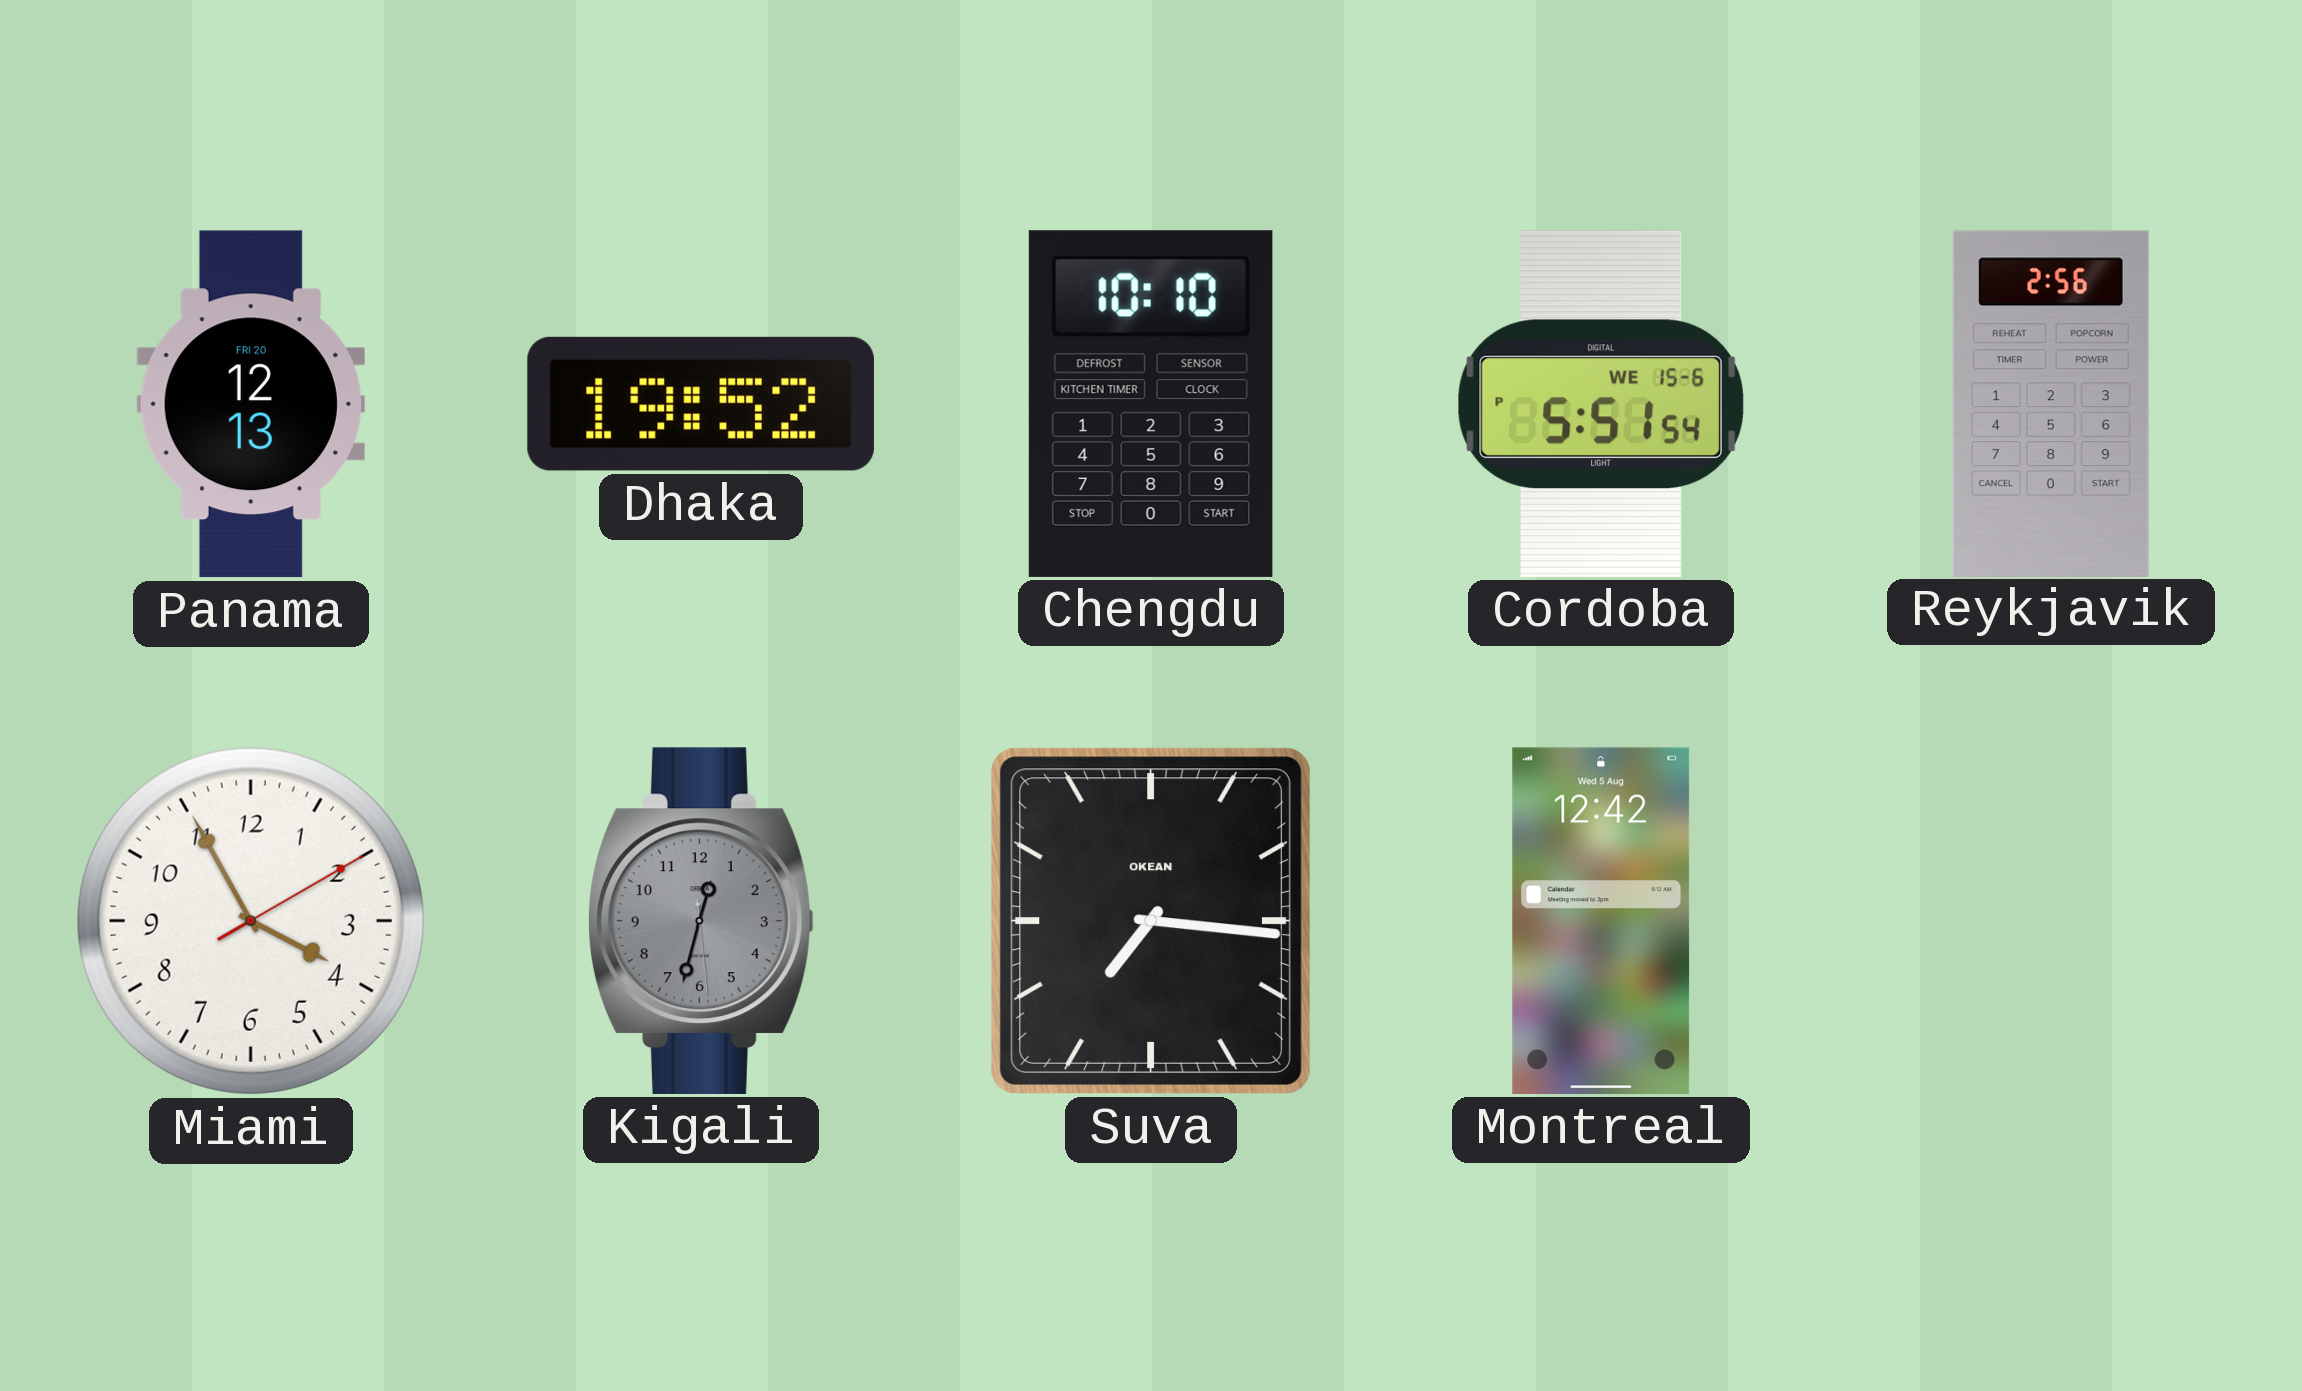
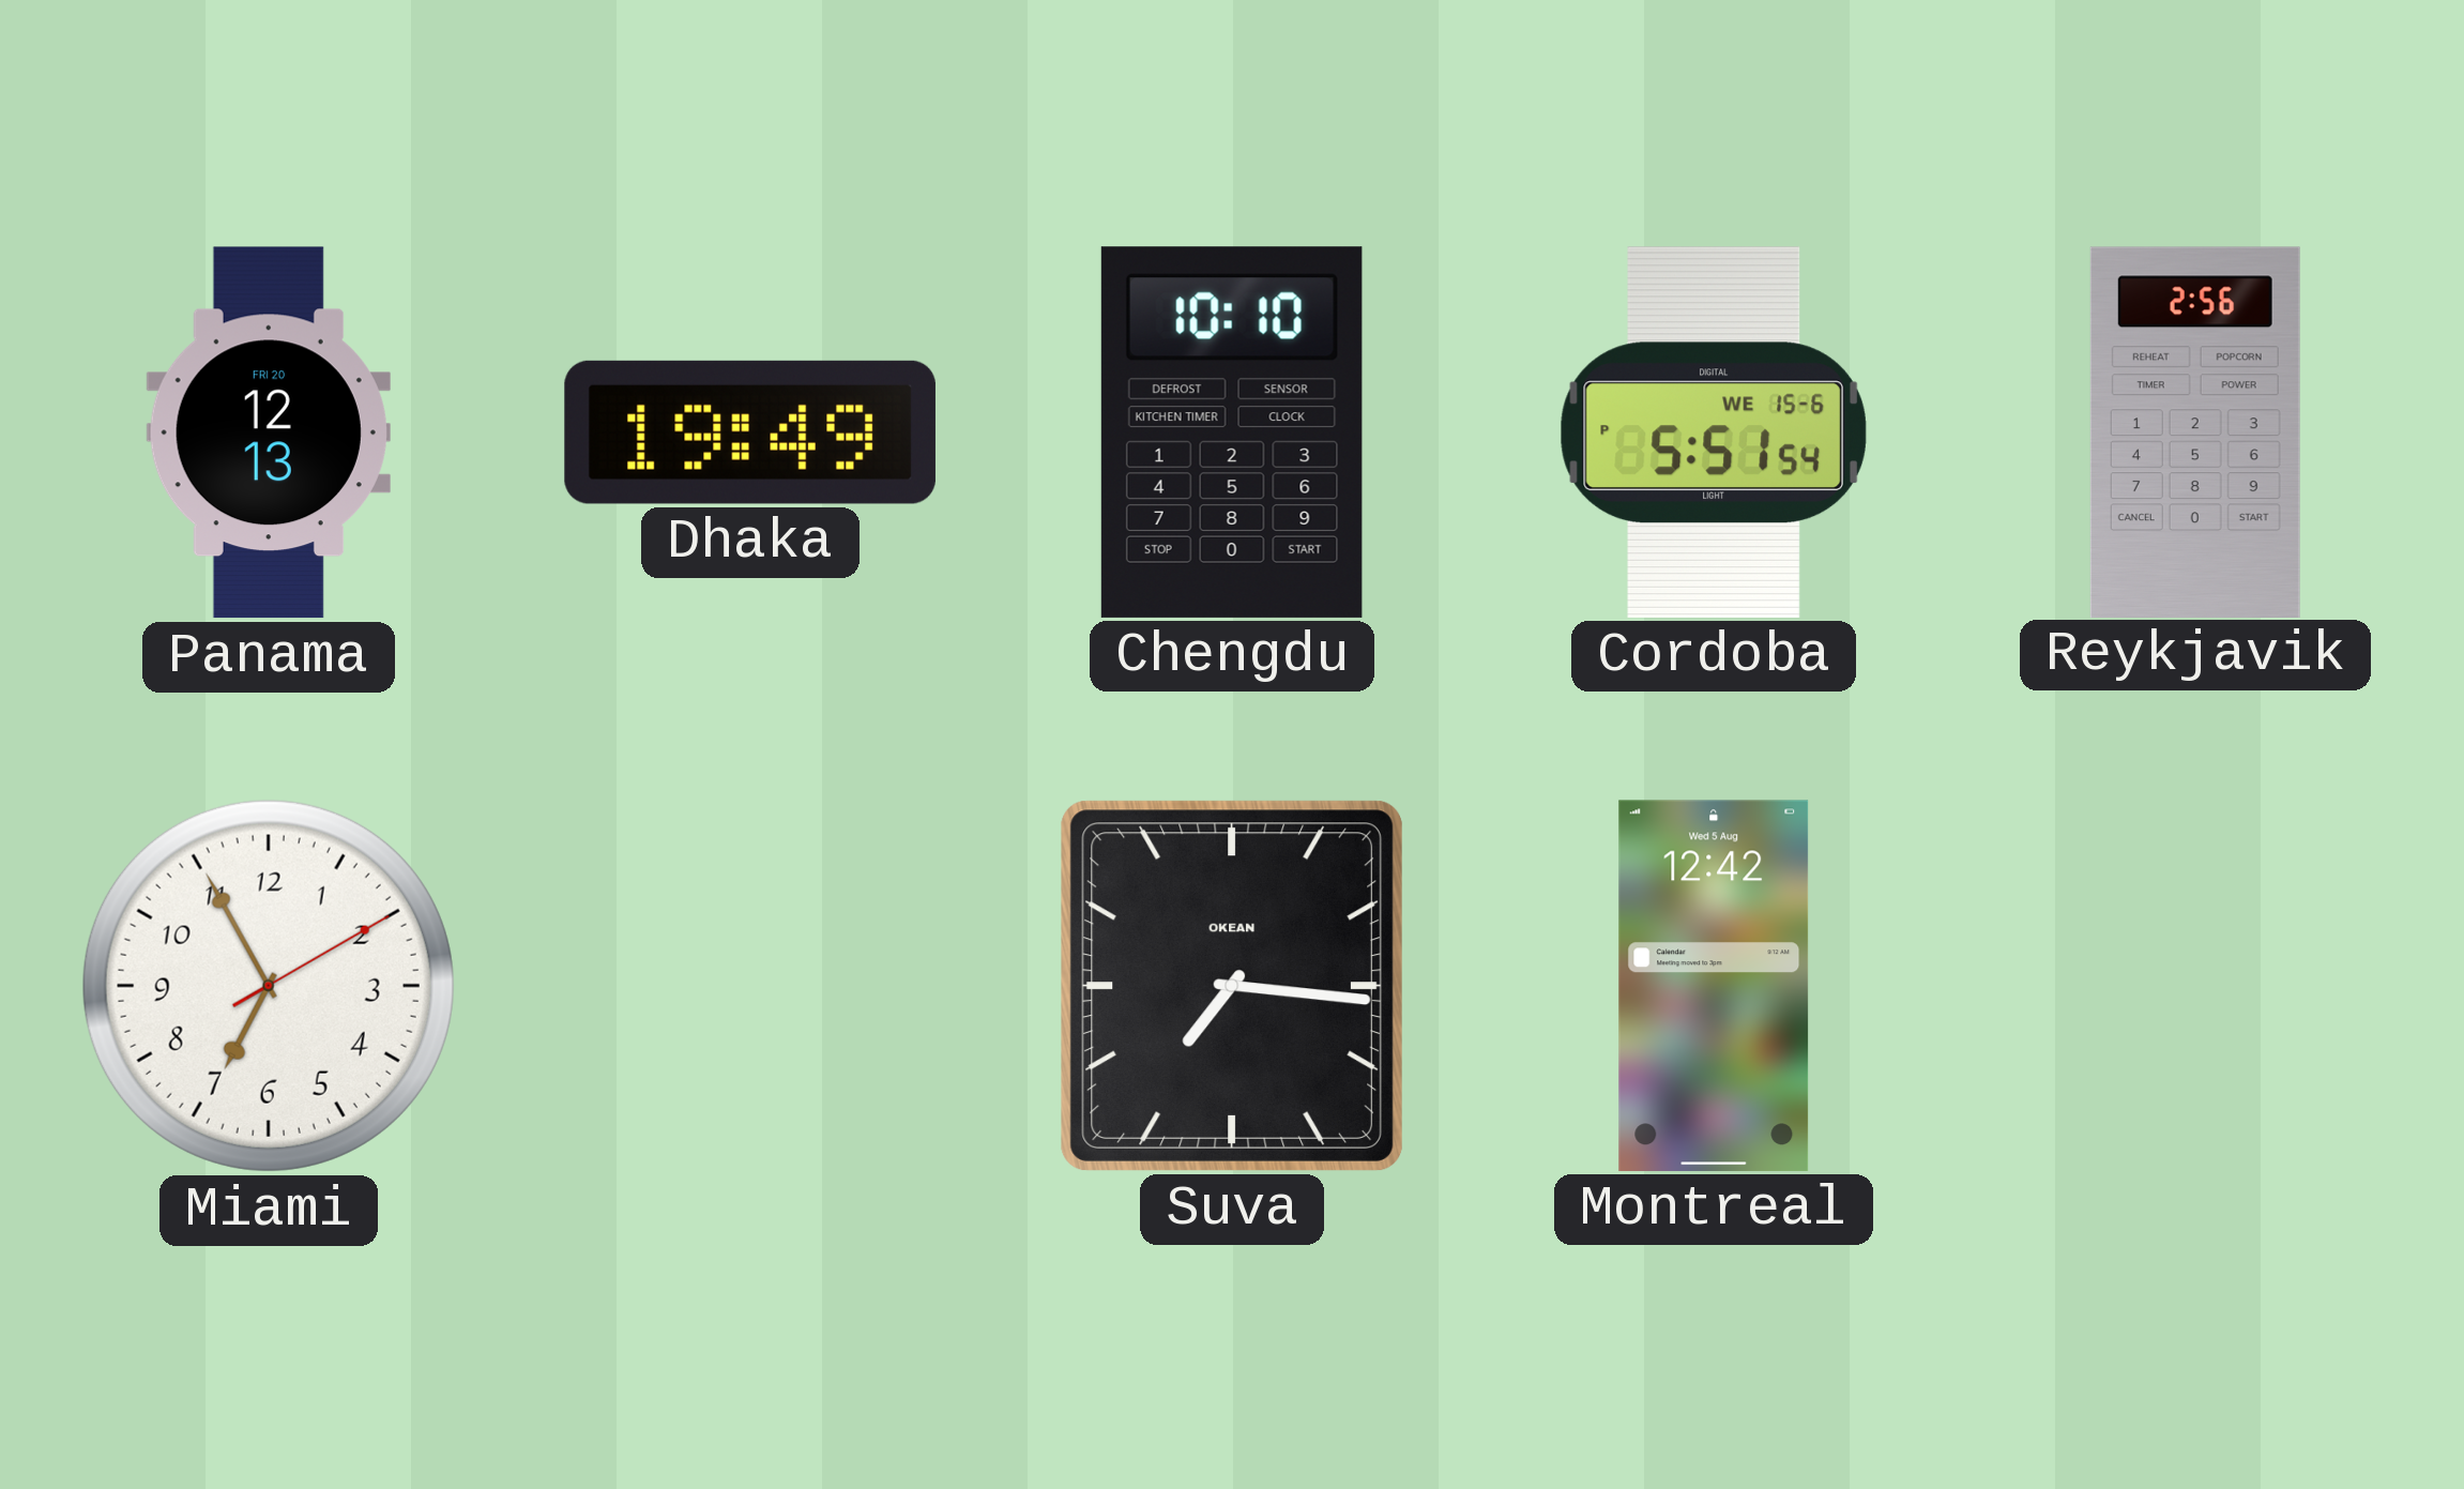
Dhaka: 19:52 -> 19:49
Miami: 3:55 -> 6:55
Kigali: 12:32 -> none
